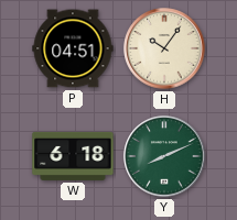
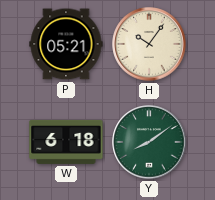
P: 04:51 -> 05:21
Y: 8:11 -> 8:09
